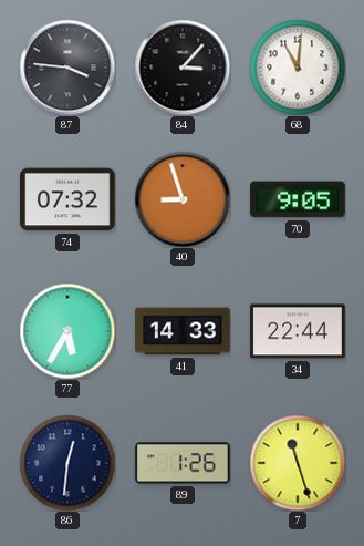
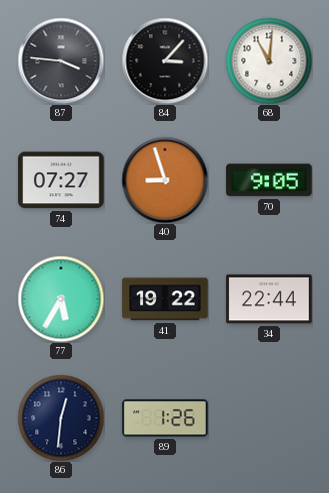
74: 07:32 -> 07:27
41: 14:33 -> 19:22
7: 11:27 -> none
